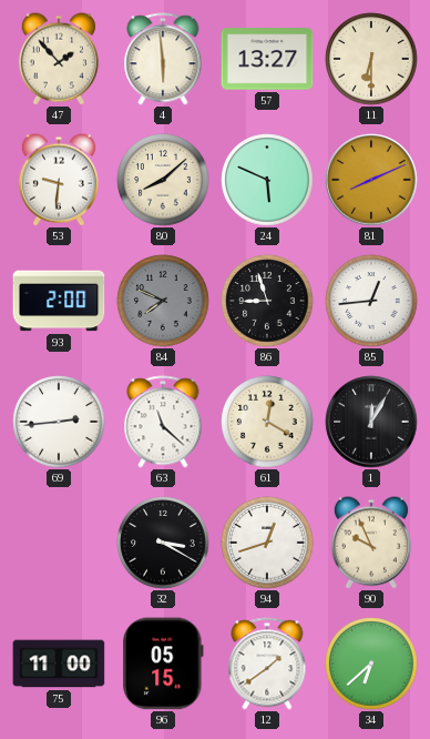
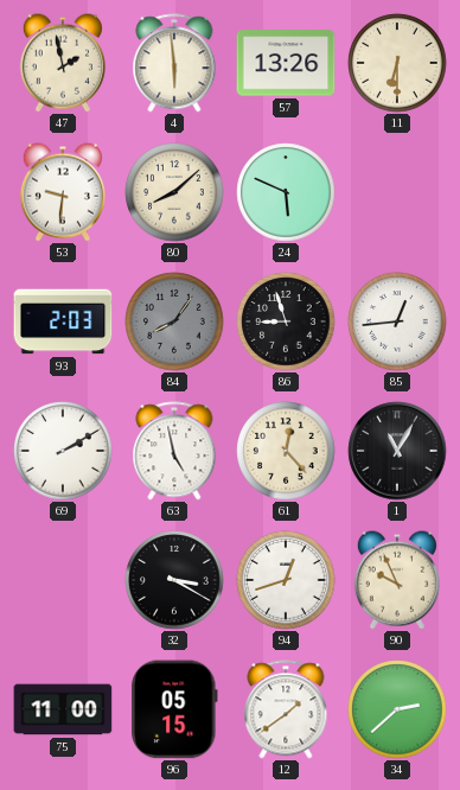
47: 1:53 -> 1:58
57: 13:27 -> 13:26
81: 8:11 -> none
93: 2:00 -> 2:03
84: 7:49 -> 8:06
69: 2:44 -> 2:10
63: 11:22 -> 4:58
61: 12:20 -> 12:23
1: 12:05 -> 11:05
34: 6:38 -> 2:38
